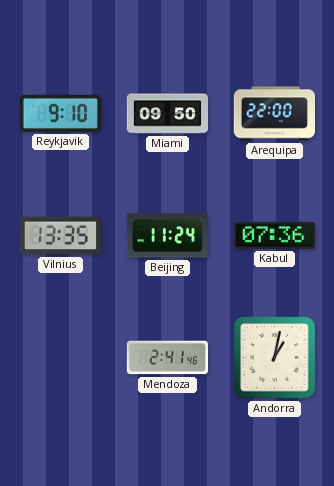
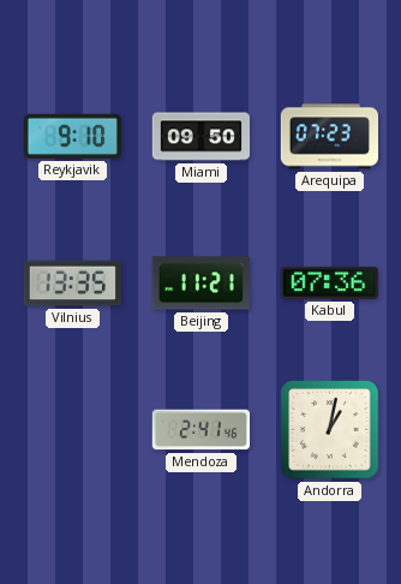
Arequipa: 22:00 -> 07:23
Beijing: 11:24 -> 11:21
